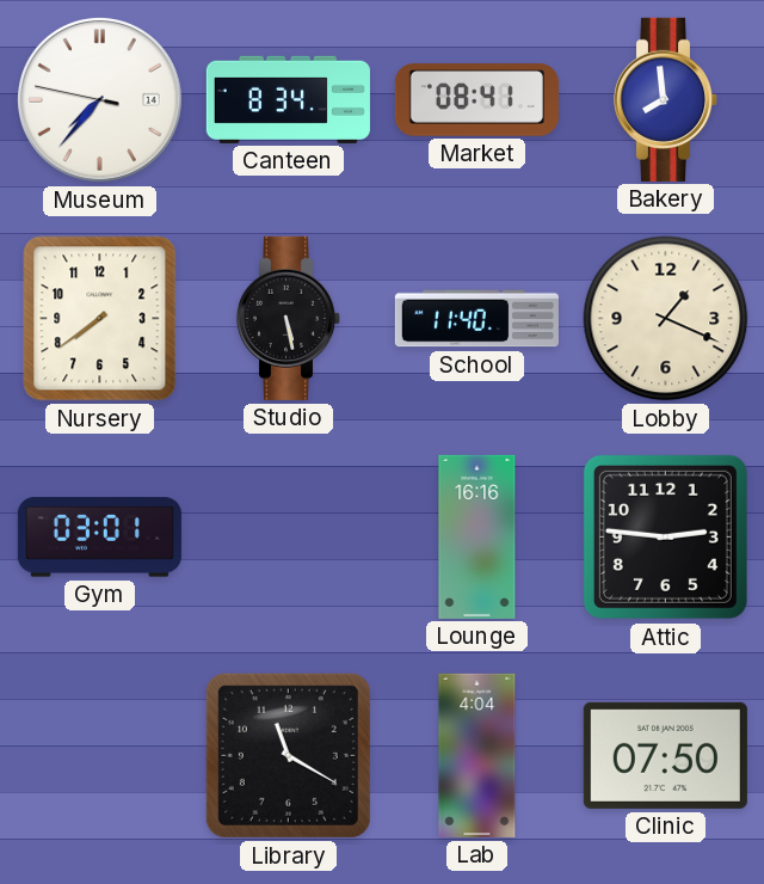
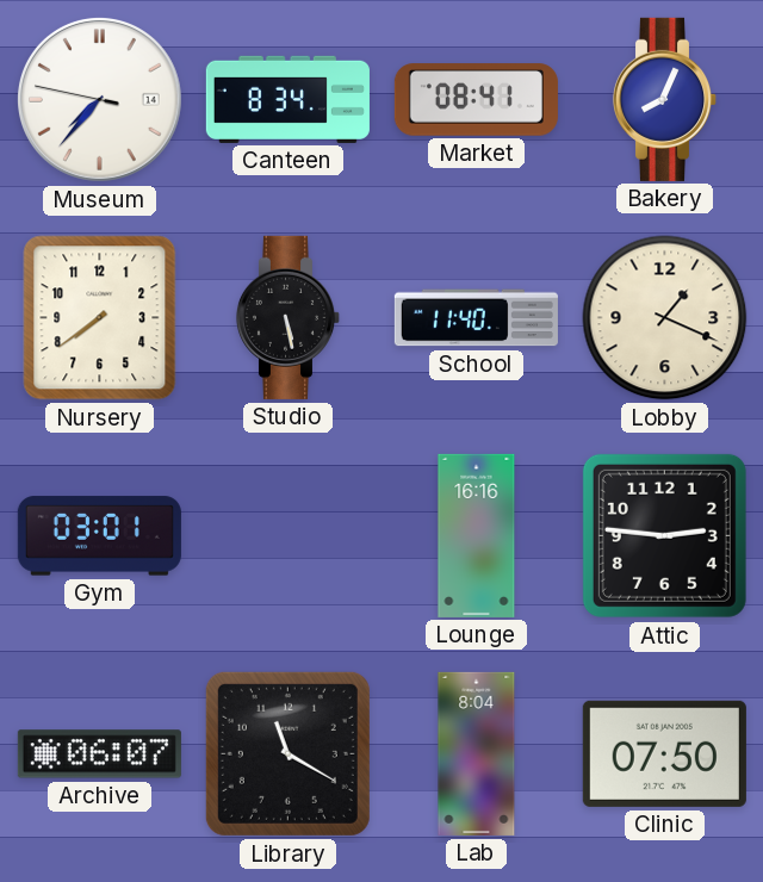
Bakery: 7:59 -> 8:04
Archive: none -> 06:07
Lab: 4:04 -> 8:04
